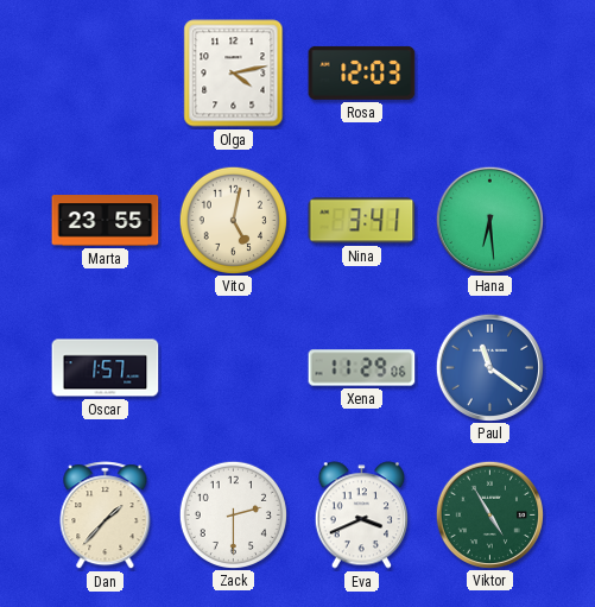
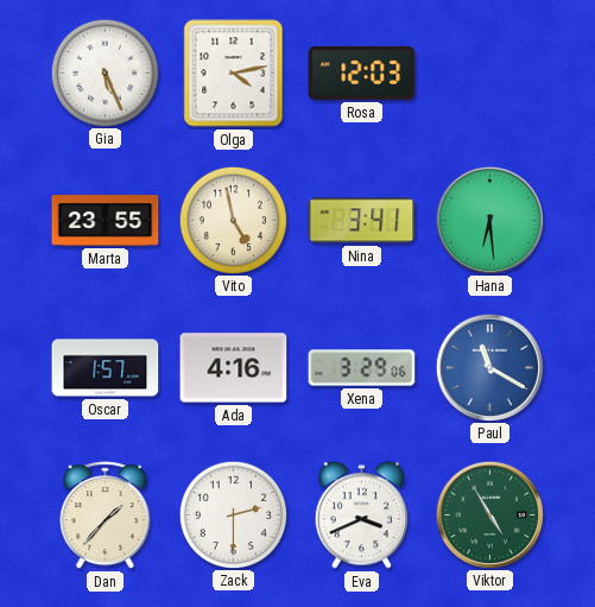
Gia: none -> 5:26
Vito: 5:02 -> 4:58
Ada: none -> 4:16
Xena: 11:29 -> 3:29
Paul: 11:21 -> 11:20
